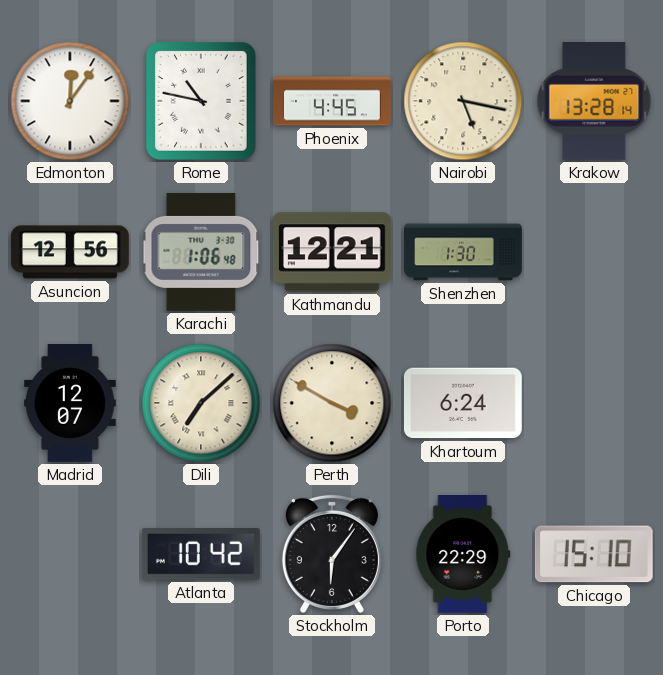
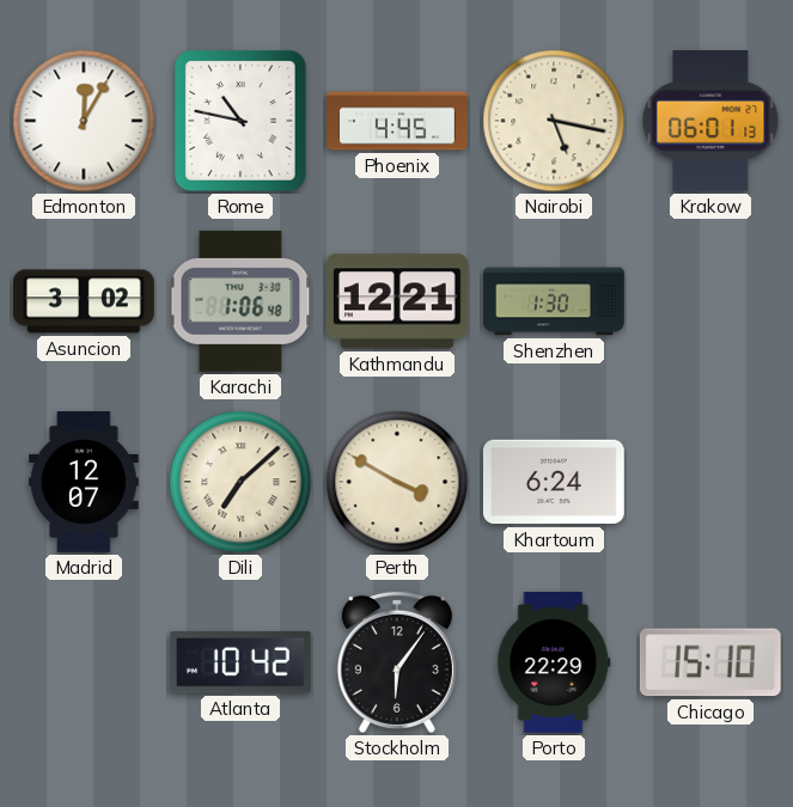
Edmonton: 12:06 -> 12:05
Krakow: 13:28 -> 06:01
Asuncion: 12:56 -> 3:02
